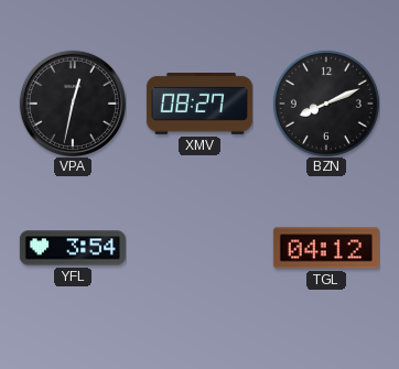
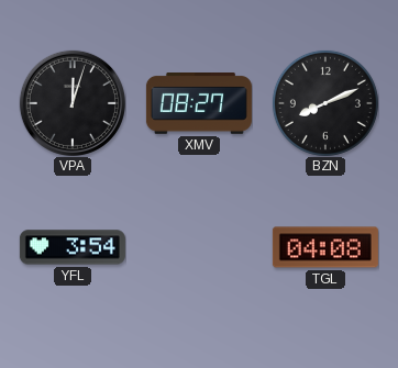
VPA: 12:32 -> 12:03
TGL: 04:12 -> 04:08
